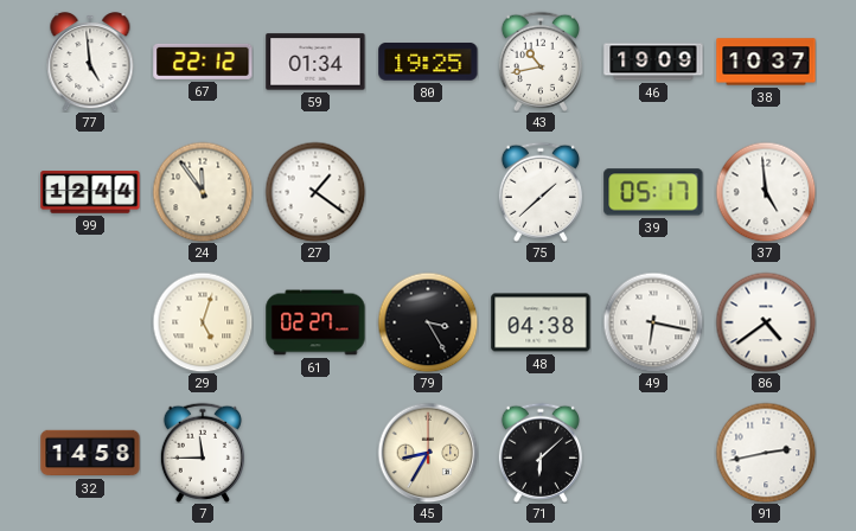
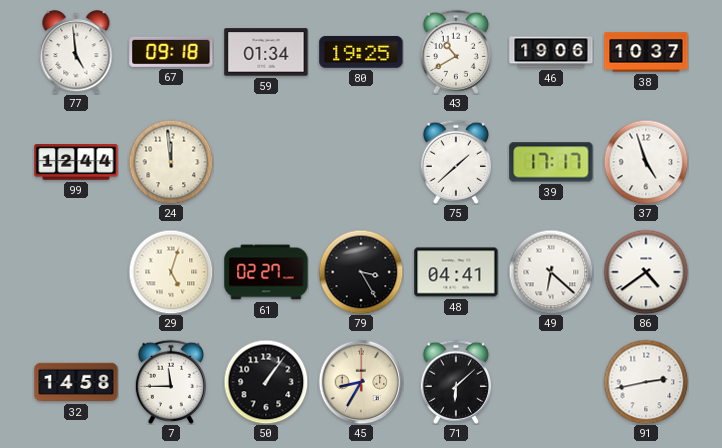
67: 22:12 -> 09:18
43: 10:43 -> 10:40
46: 19:09 -> 19:06
24: 11:54 -> 11:59
27: 1:21 -> none
39: 05:17 -> 17:17
37: 4:59 -> 4:57
48: 04:38 -> 04:41
49: 6:17 -> 6:22
50: none -> 1:06
